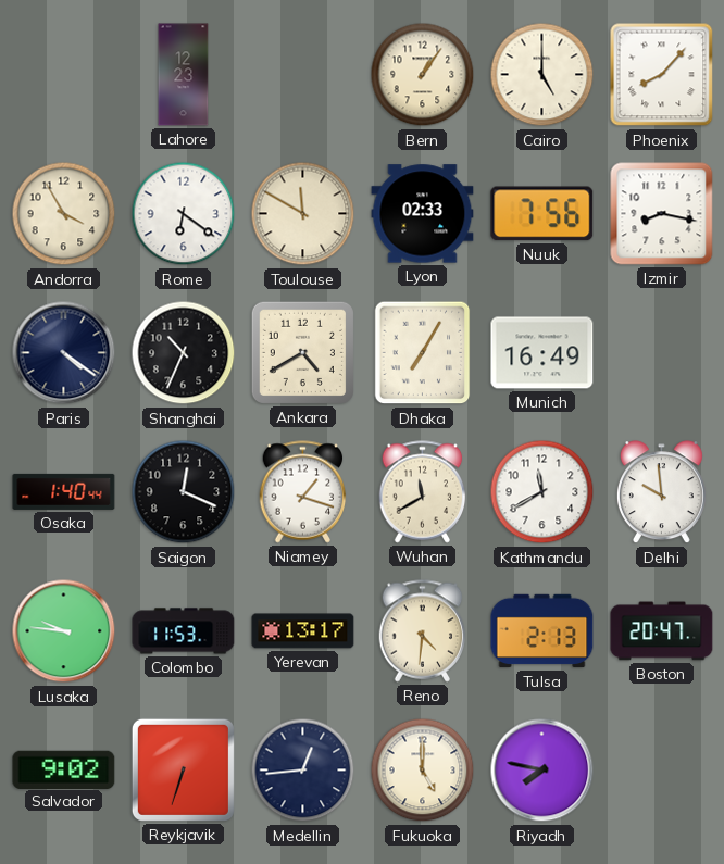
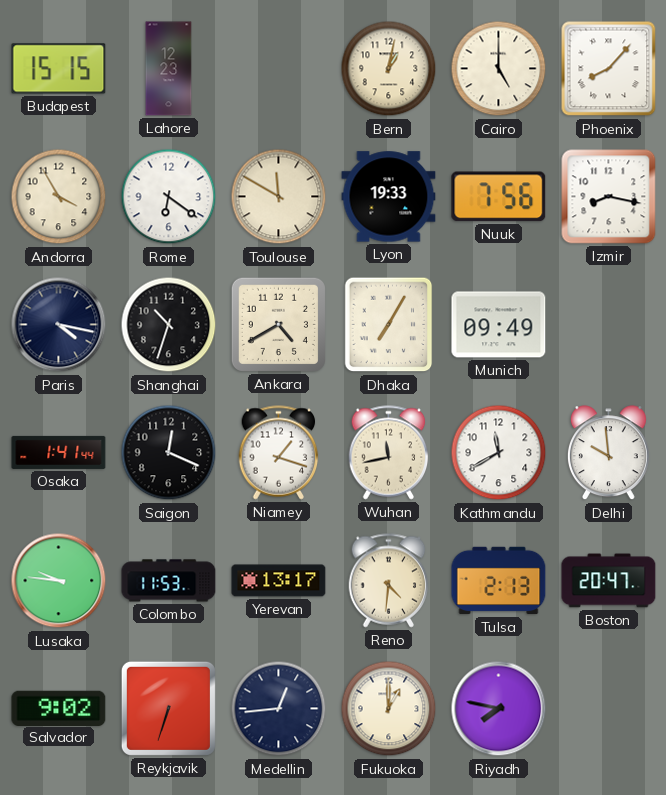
Budapest: none -> 15:15
Bern: 1:06 -> 1:02
Lyon: 02:33 -> 19:33
Paris: 4:21 -> 4:17
Shanghai: 10:34 -> 10:33
Munich: 16:49 -> 09:49
Osaka: 1:40 -> 1:41
Wuhan: 11:40 -> 11:43
Fukuoka: 5:00 -> 1:00
